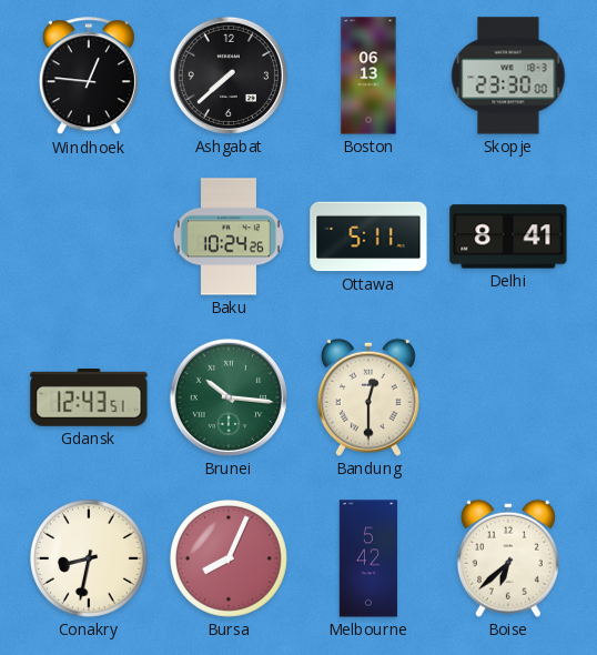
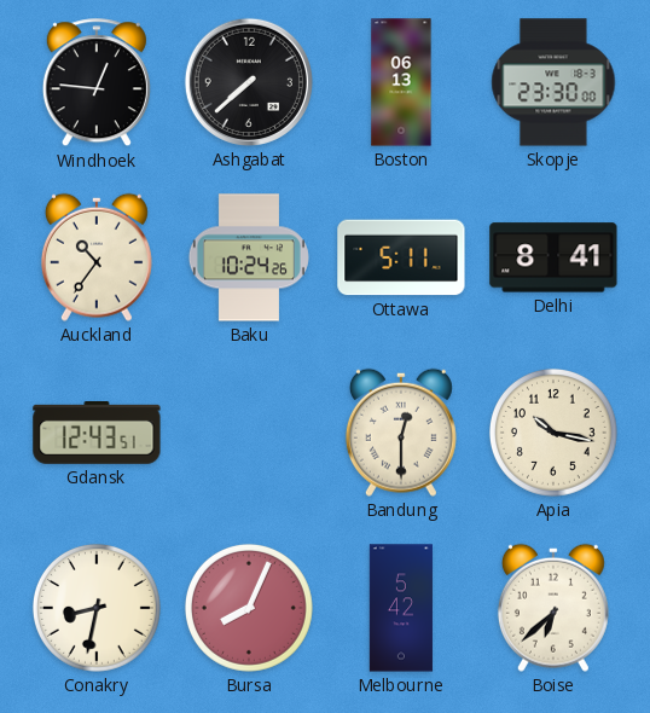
Auckland: none -> 10:36
Brunei: 10:16 -> none
Apia: none -> 10:17
